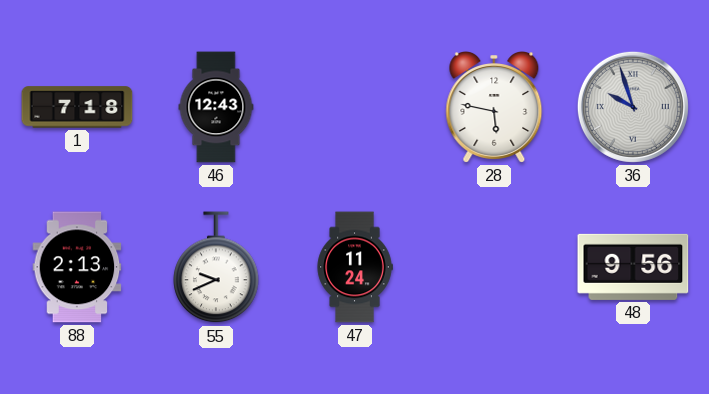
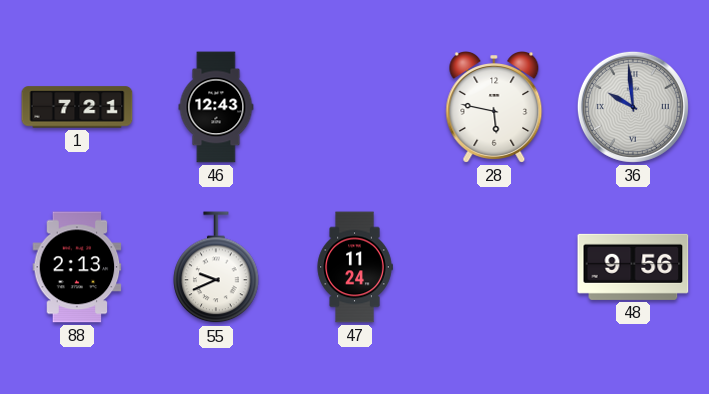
1: 7:18 -> 7:21
36: 9:57 -> 9:59
